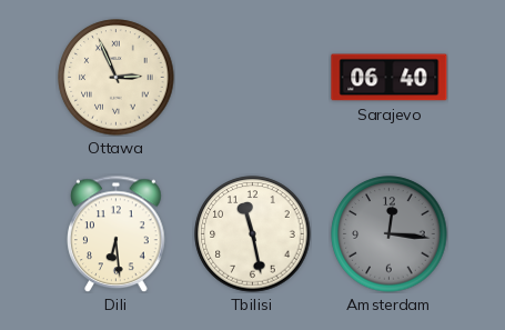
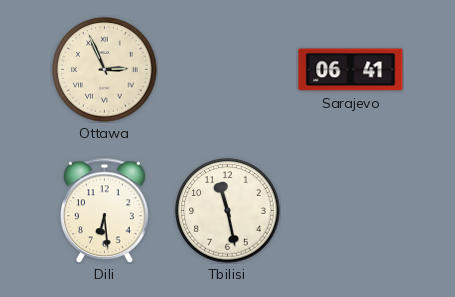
Sarajevo: 06:40 -> 06:41
Amsterdam: 12:16 -> none
